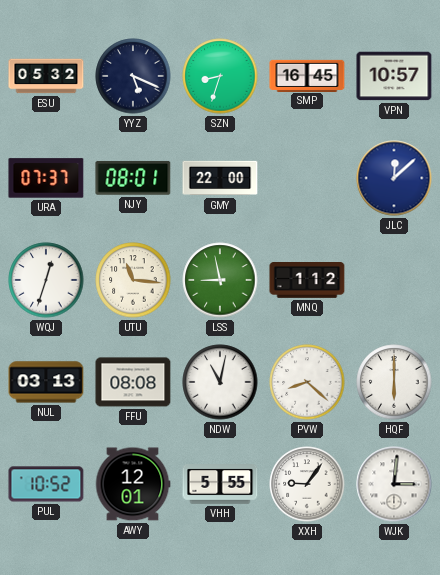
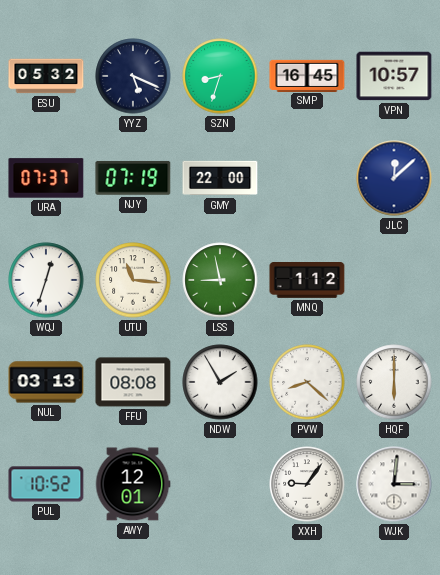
NJY: 08:01 -> 07:19
NDW: 11:02 -> 1:55
VHH: 5:55 -> none
